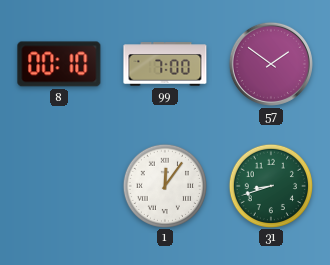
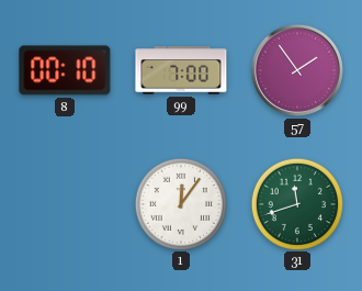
57: 1:51 -> 1:54
31: 8:42 -> 11:42
